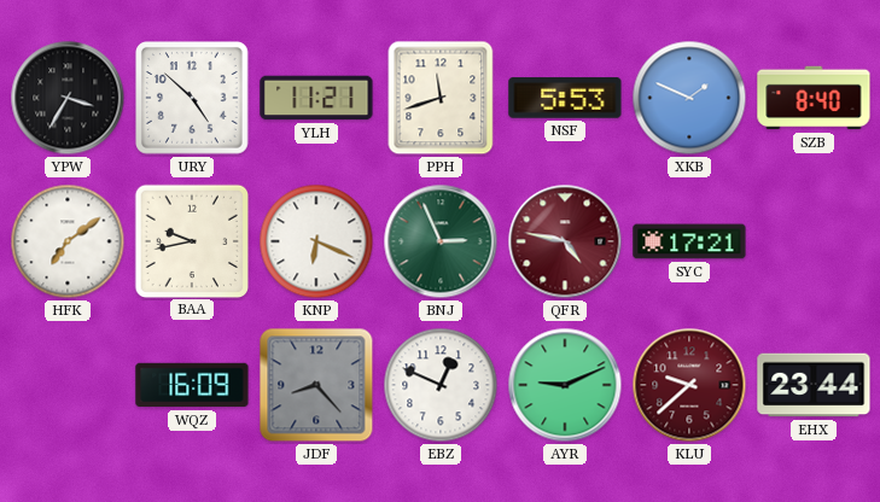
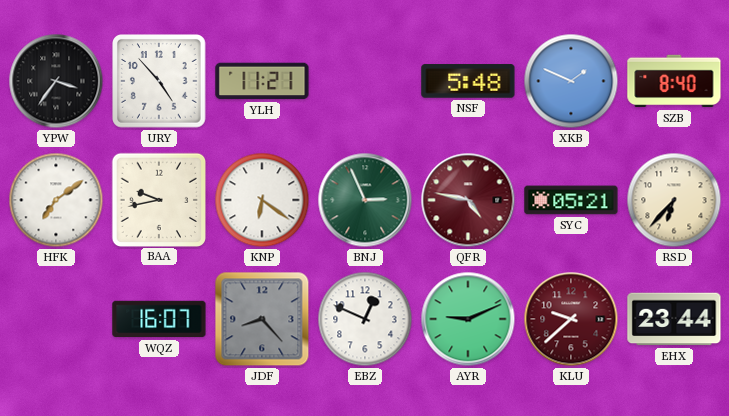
YPW: 3:35 -> 3:36
URY: 4:52 -> 4:53
PPH: 11:42 -> none
NSF: 5:53 -> 5:48
KNP: 6:19 -> 6:21
SYC: 17:21 -> 05:21
RSD: none -> 6:37
WQZ: 16:09 -> 16:07
